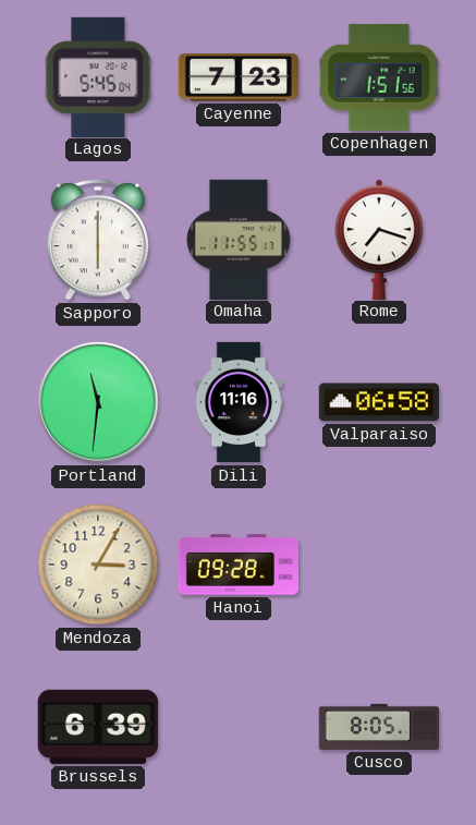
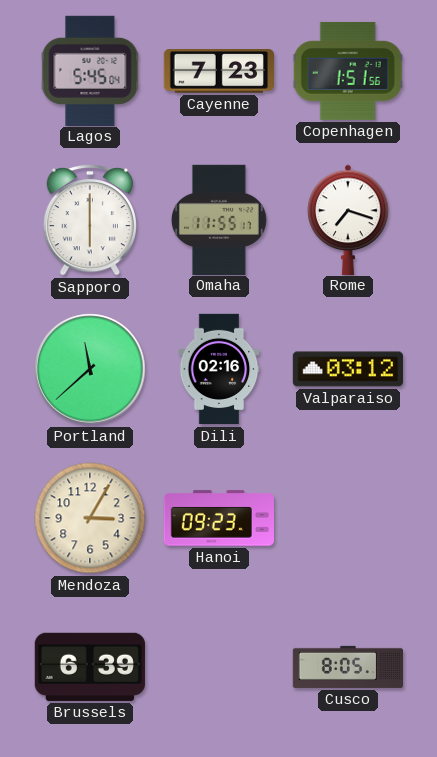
Portland: 11:31 -> 11:38
Dili: 11:16 -> 02:16
Valparaiso: 06:58 -> 03:12
Hanoi: 09:28 -> 09:23
